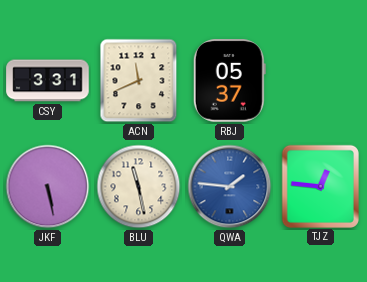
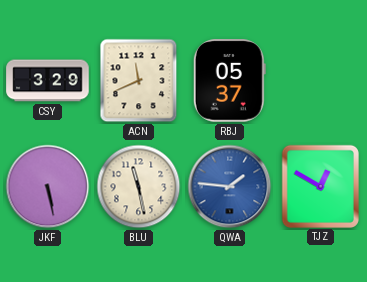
CSY: 3:31 -> 3:29
TJZ: 12:46 -> 12:50
